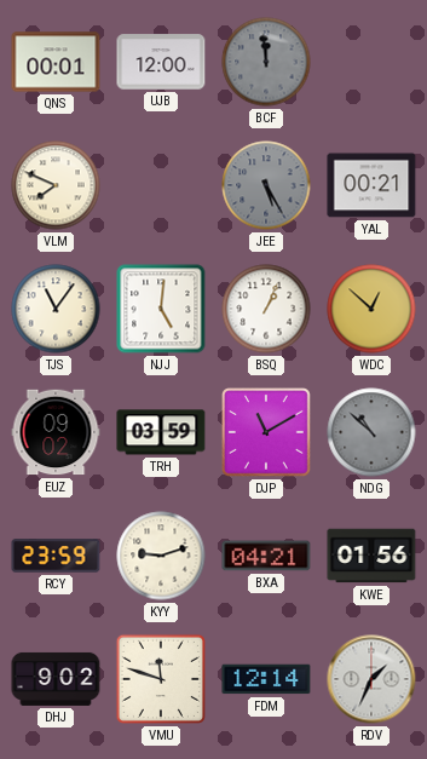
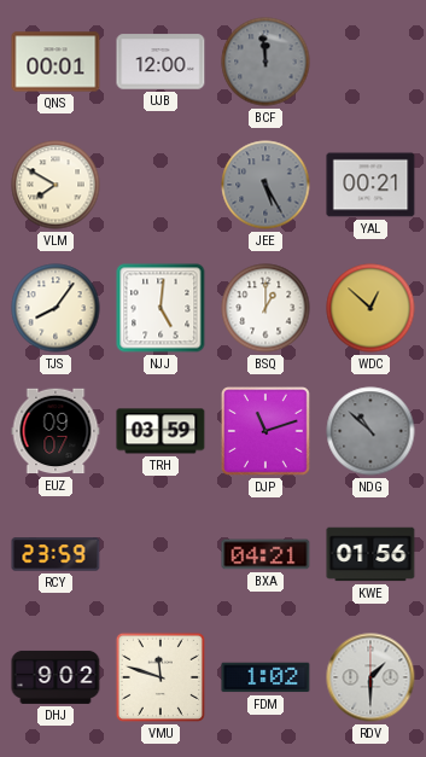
VLM: 7:49 -> 7:50
TJS: 11:06 -> 8:06
BSQ: 1:04 -> 1:00
EUZ: 09:02 -> 09:07
DJP: 11:10 -> 11:12
KYY: 9:12 -> none
FDM: 12:14 -> 1:02
RDV: 1:34 -> 1:30
